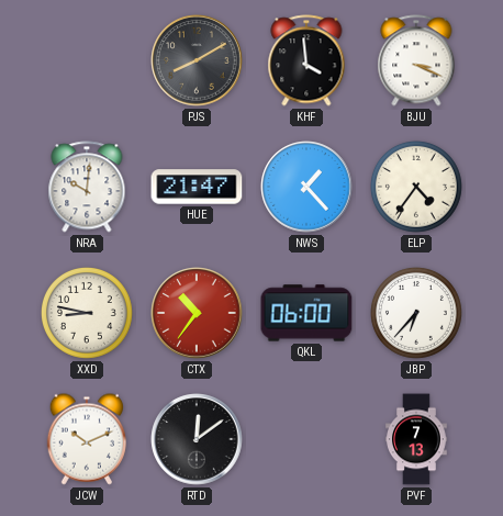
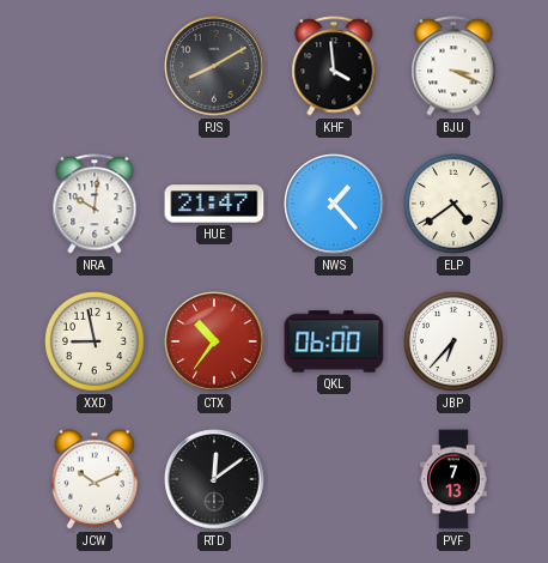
ELP: 4:36 -> 4:39
XXD: 8:47 -> 8:58
